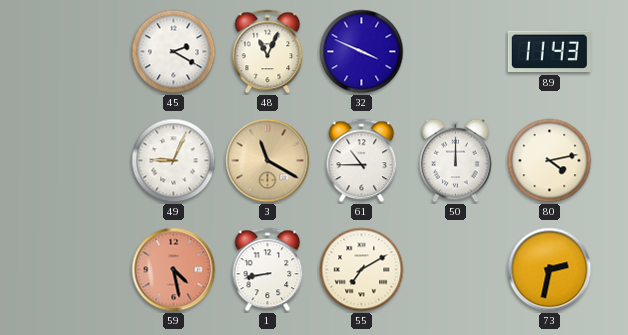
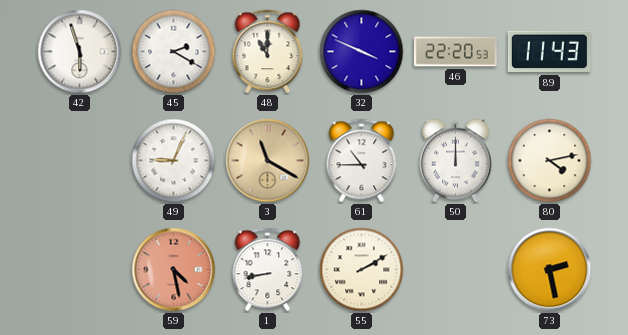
42: none -> 5:57
48: 11:04 -> 11:00
46: none -> 22:20
55: 7:10 -> 2:10
73: 2:32 -> 2:28
